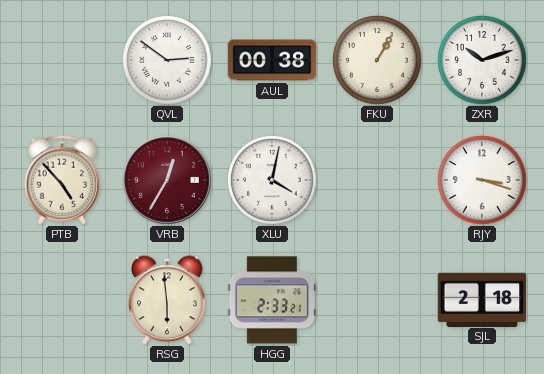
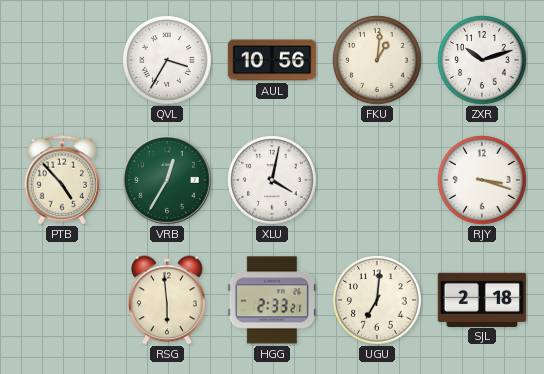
QVL: 2:51 -> 3:35
AUL: 00:38 -> 10:56
FKU: 1:05 -> 1:01
VRB dial: burgundy -> green
UGU: none -> 7:01
